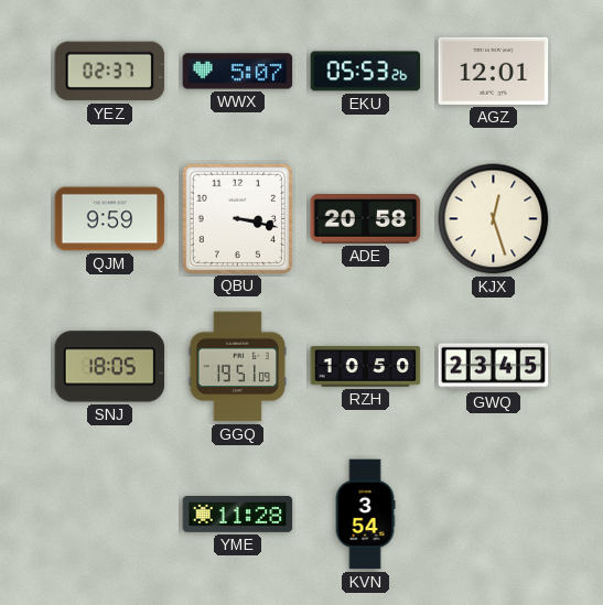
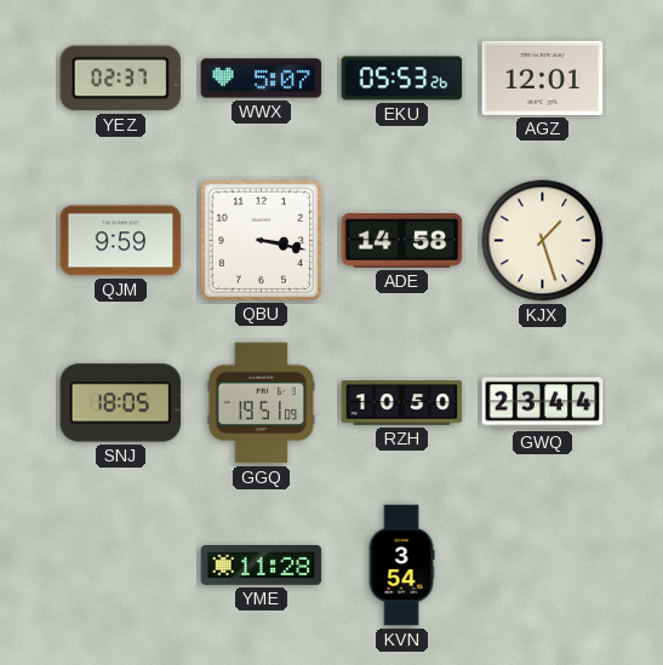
ADE: 20:58 -> 14:58
KJX: 12:27 -> 1:27
GWQ: 23:45 -> 23:44
